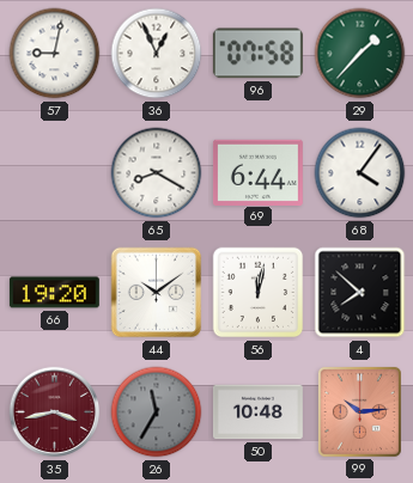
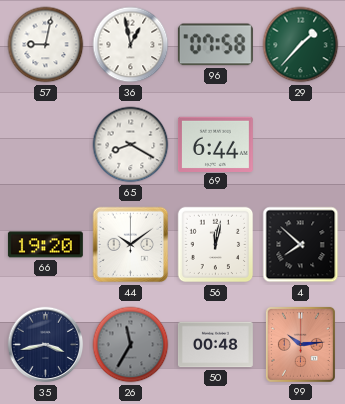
36: 12:56 -> 12:58
68: 4:06 -> none
35 dial: burgundy -> navy
50: 10:48 -> 00:48
